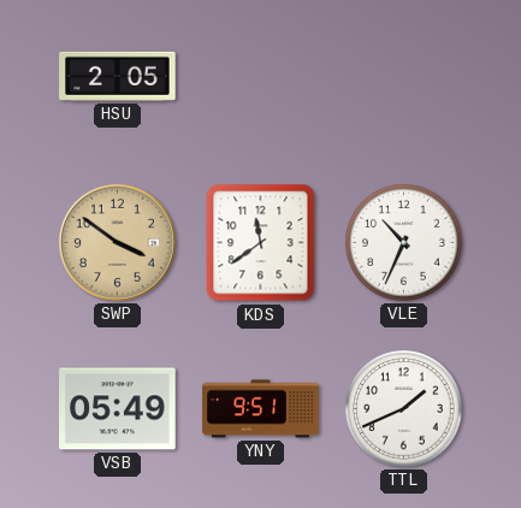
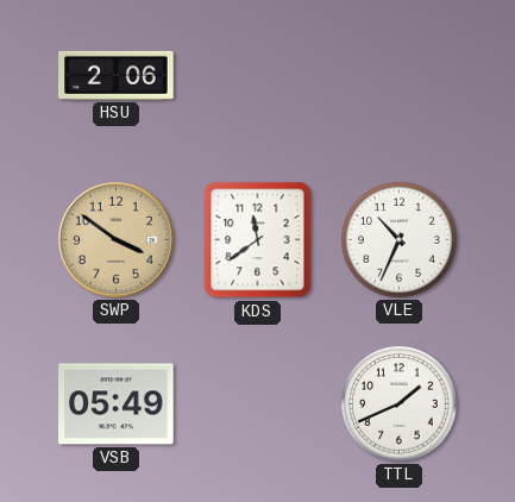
HSU: 2:05 -> 2:06
YNY: 9:51 -> none
